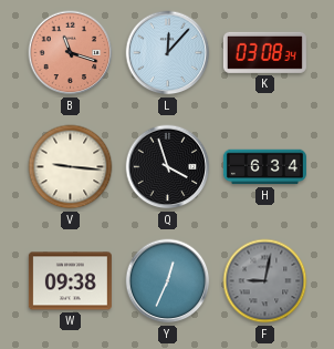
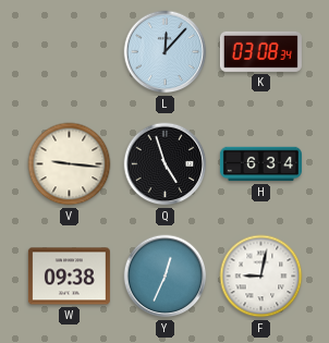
B: 11:18 -> none
Q: 3:57 -> 4:57
F dial: grey -> white
